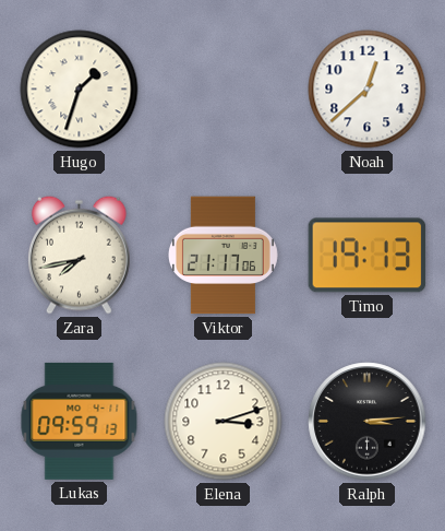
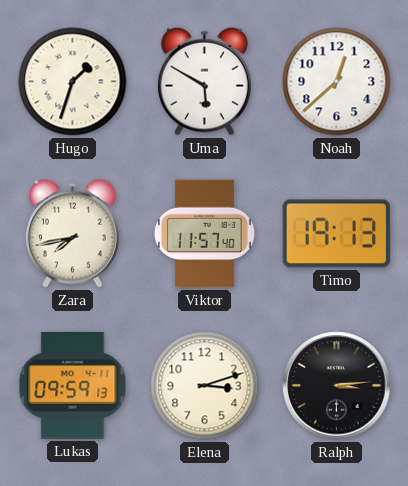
Uma: none -> 5:50
Viktor: 21:17 -> 11:57
